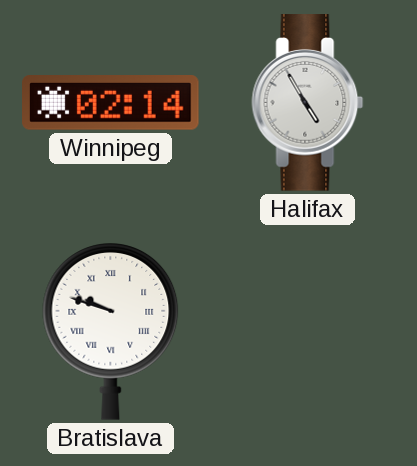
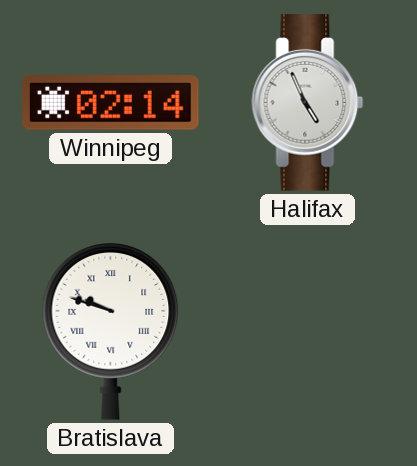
Halifax: 4:55 -> 4:56
